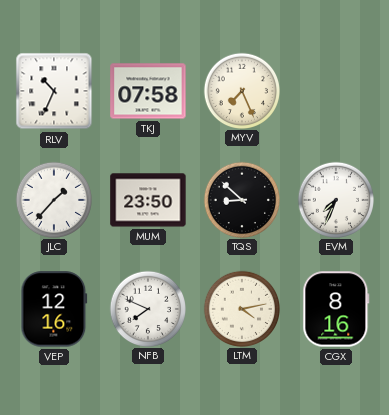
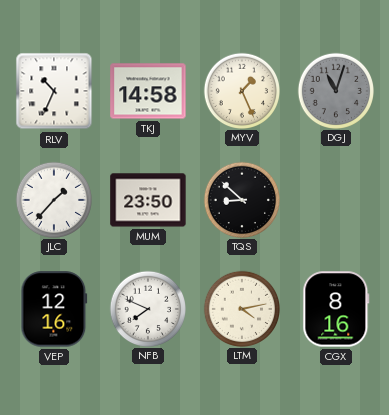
TKJ: 07:58 -> 14:58
MYV: 7:26 -> 1:26
DGJ: none -> 11:03
EVM: 7:34 -> none
